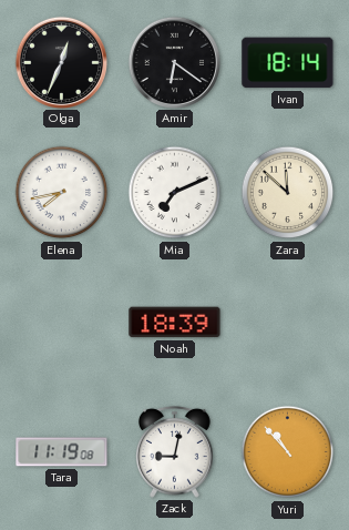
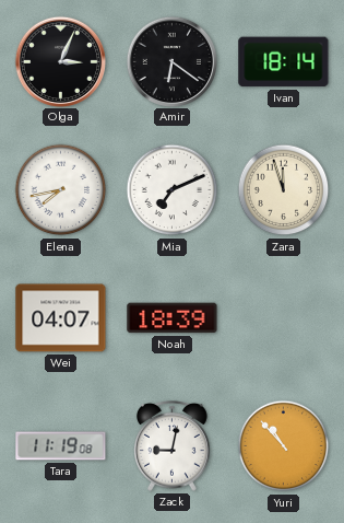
Olga: 12:34 -> 3:04
Zara: 11:52 -> 11:57
Wei: none -> 04:07
